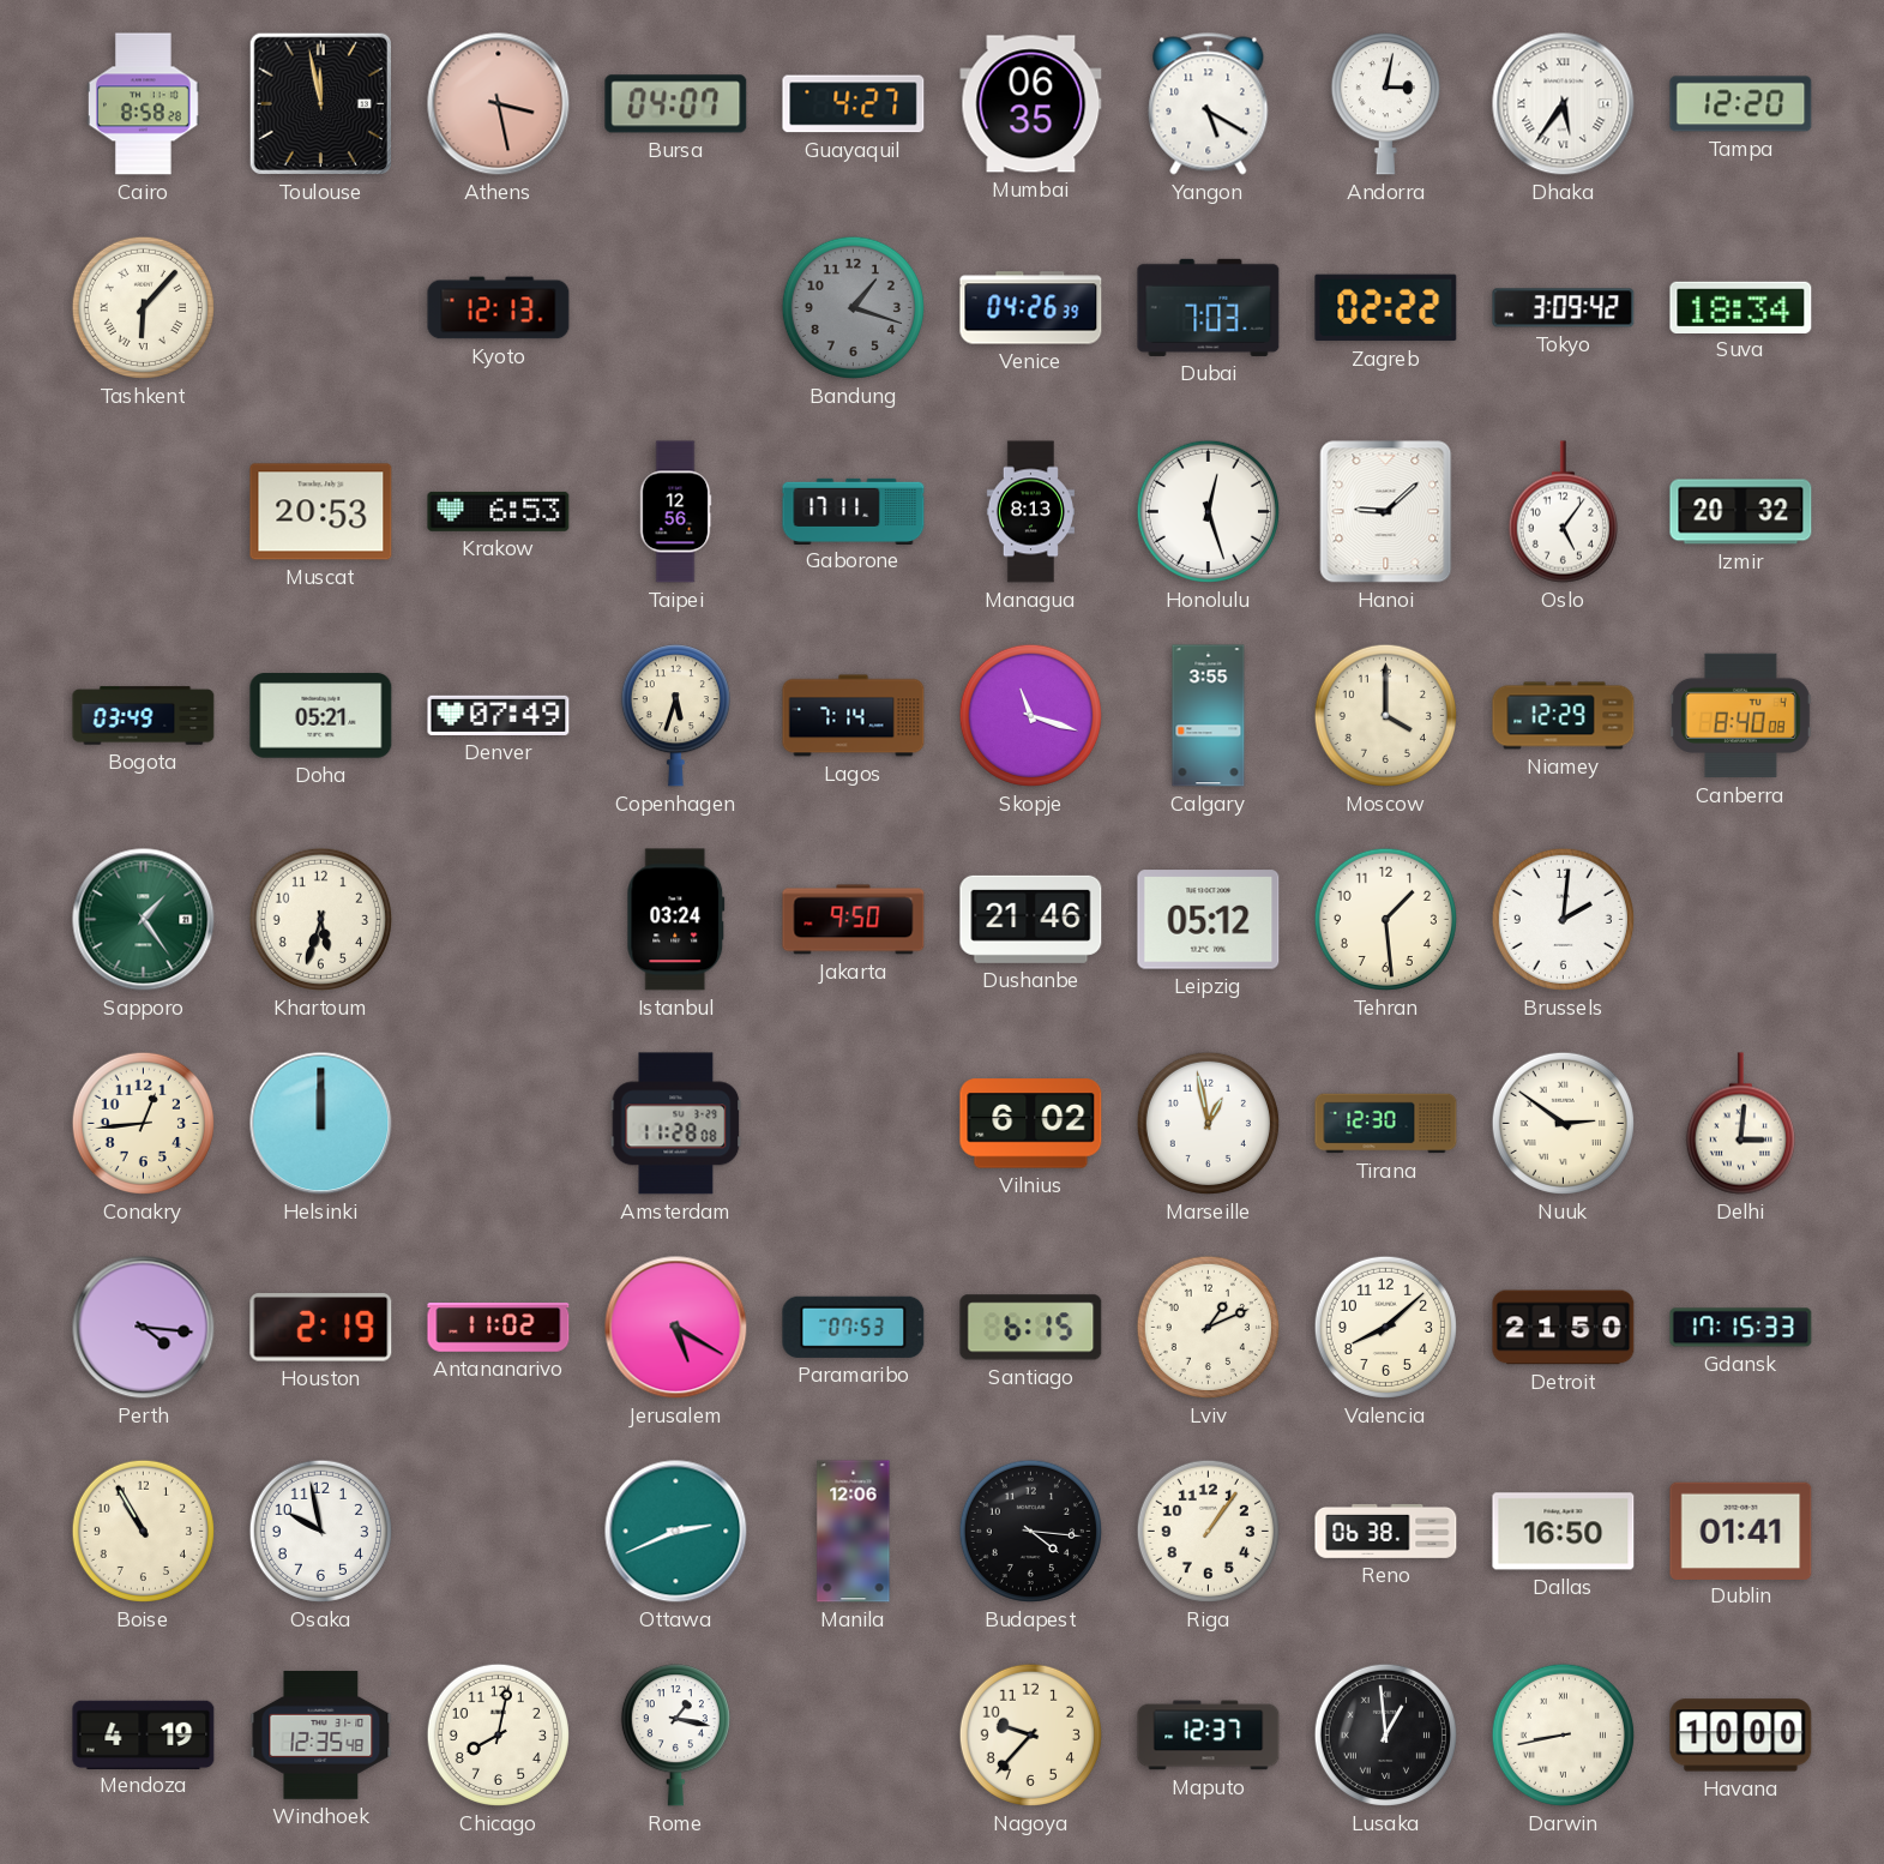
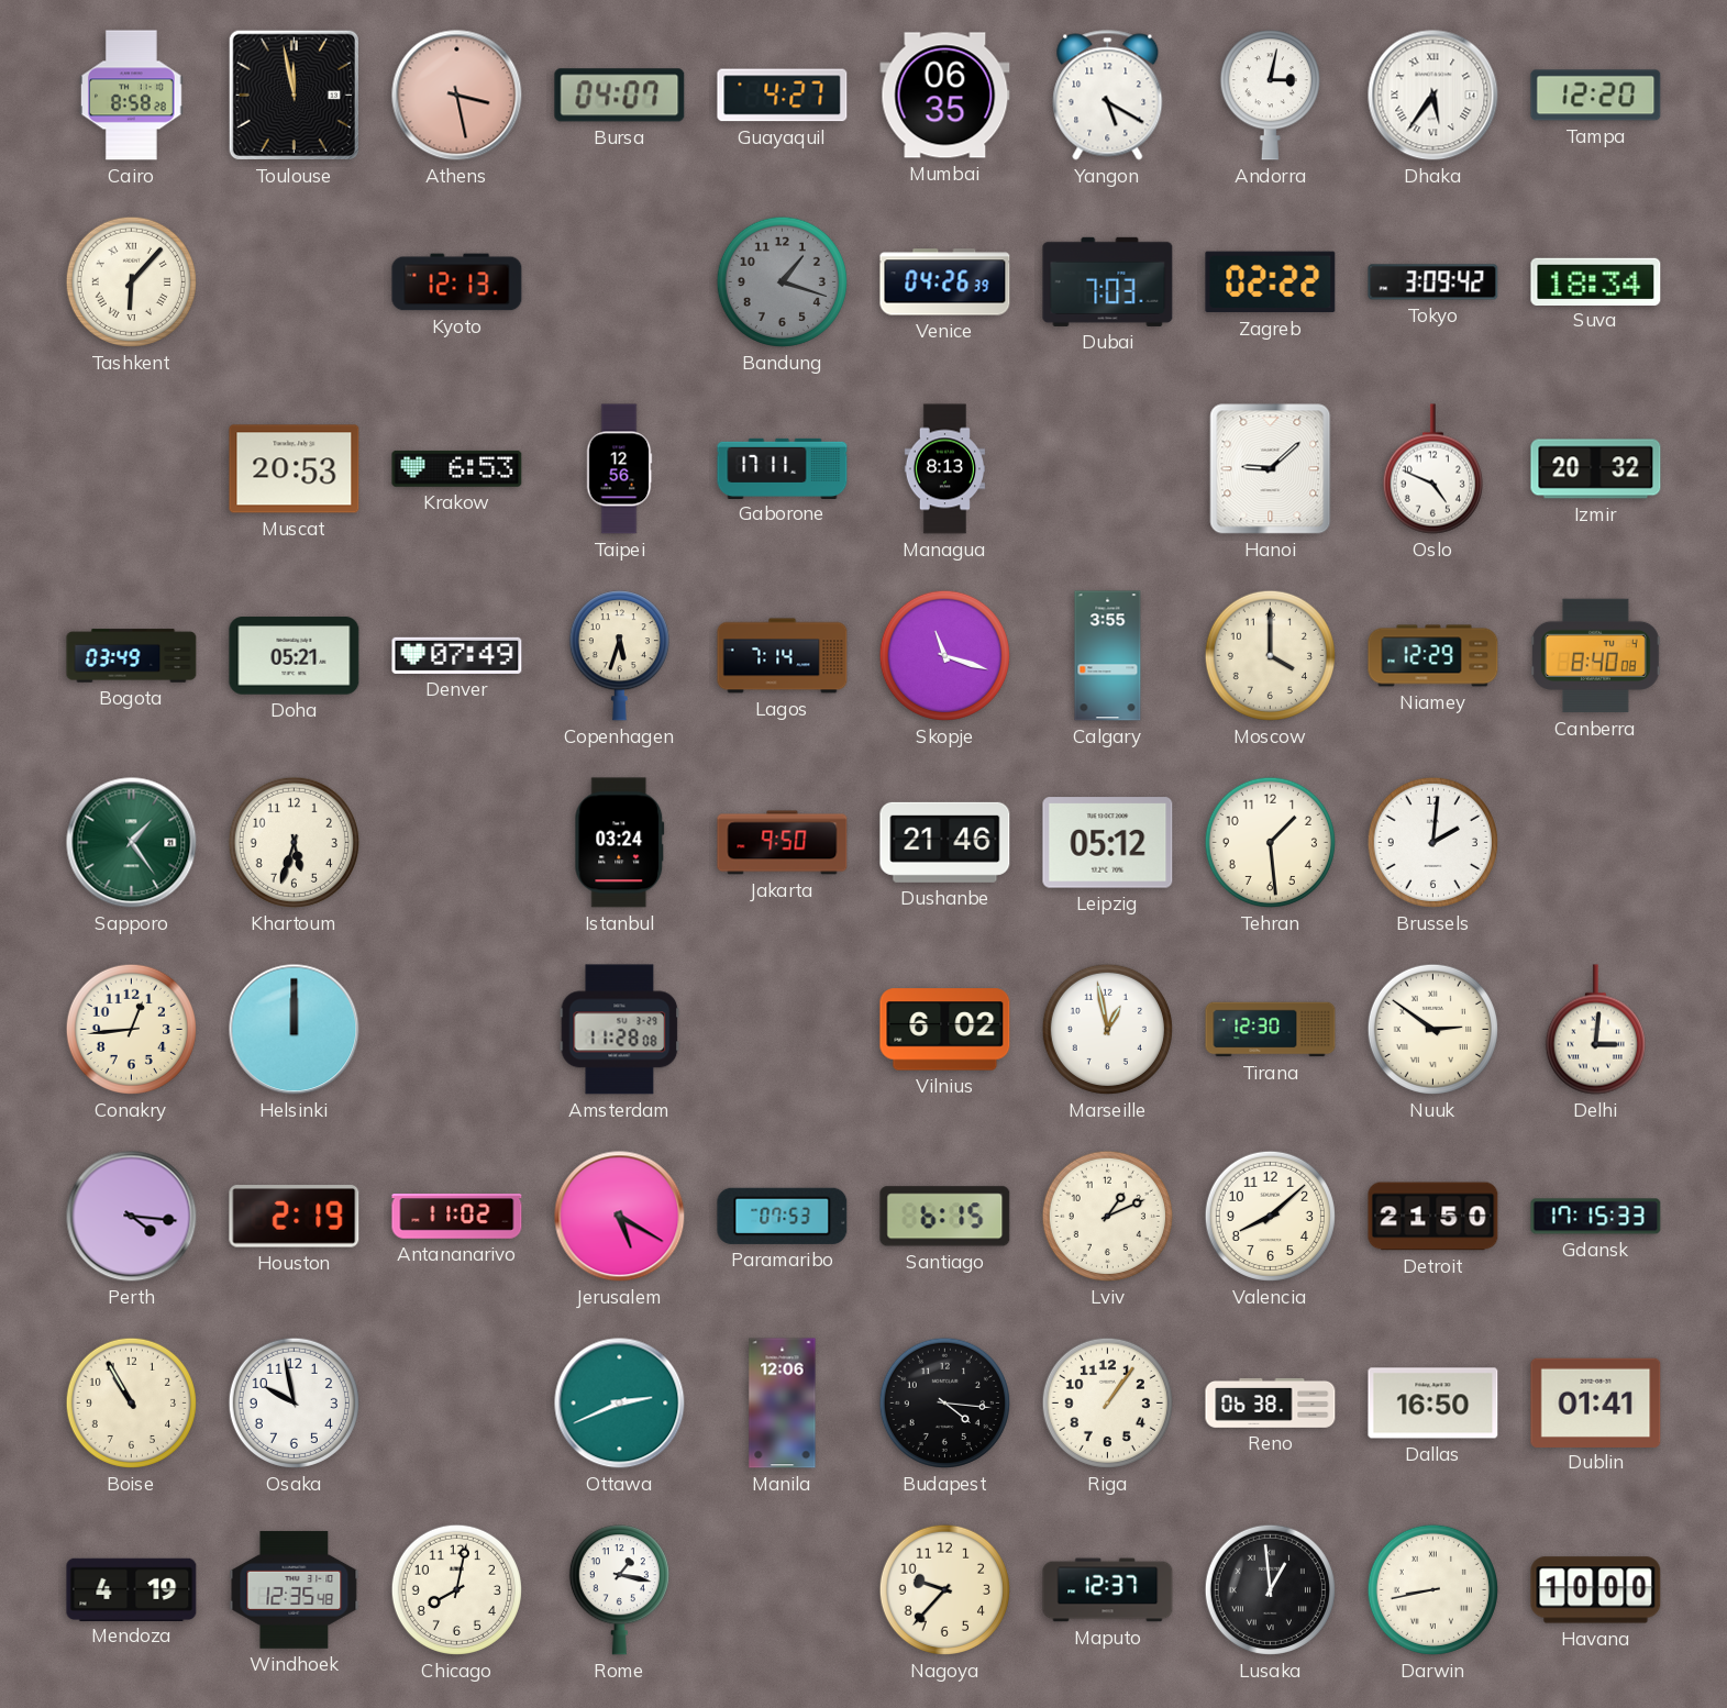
Honolulu: 12:27 -> none
Oslo: 5:06 -> 4:49
